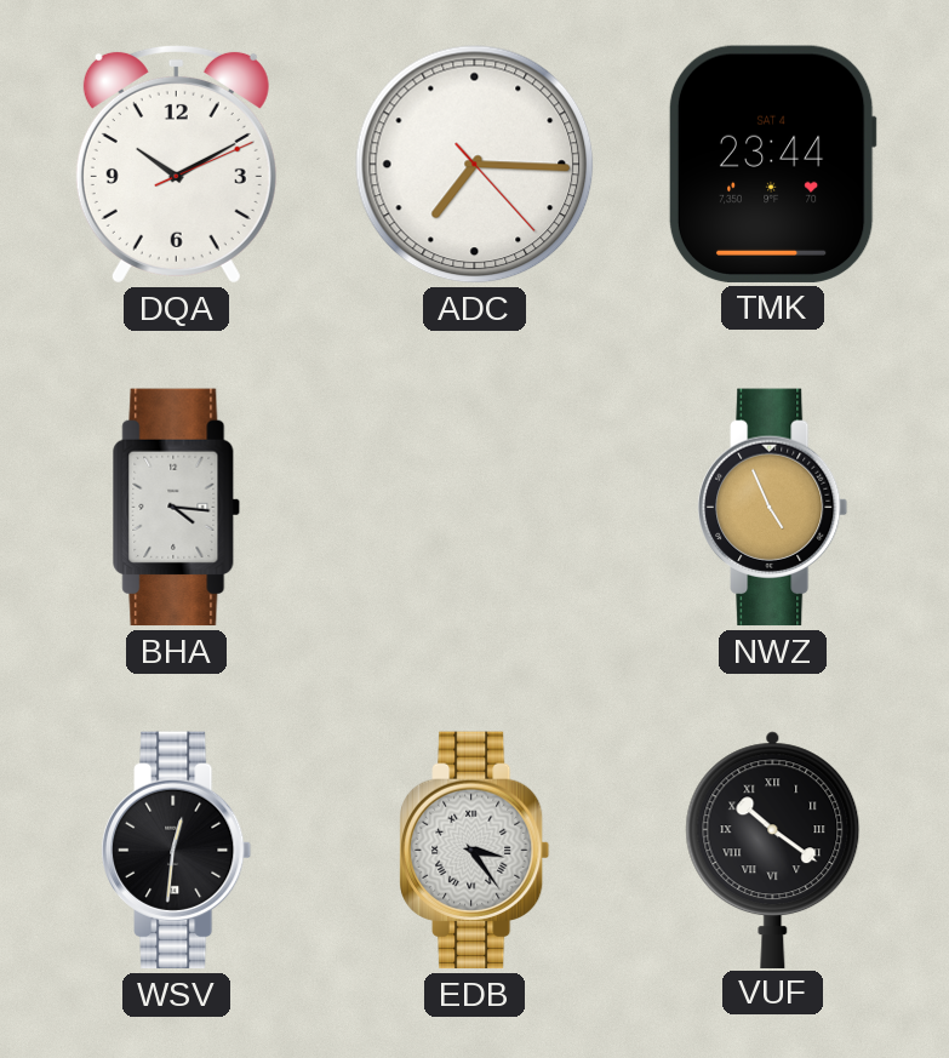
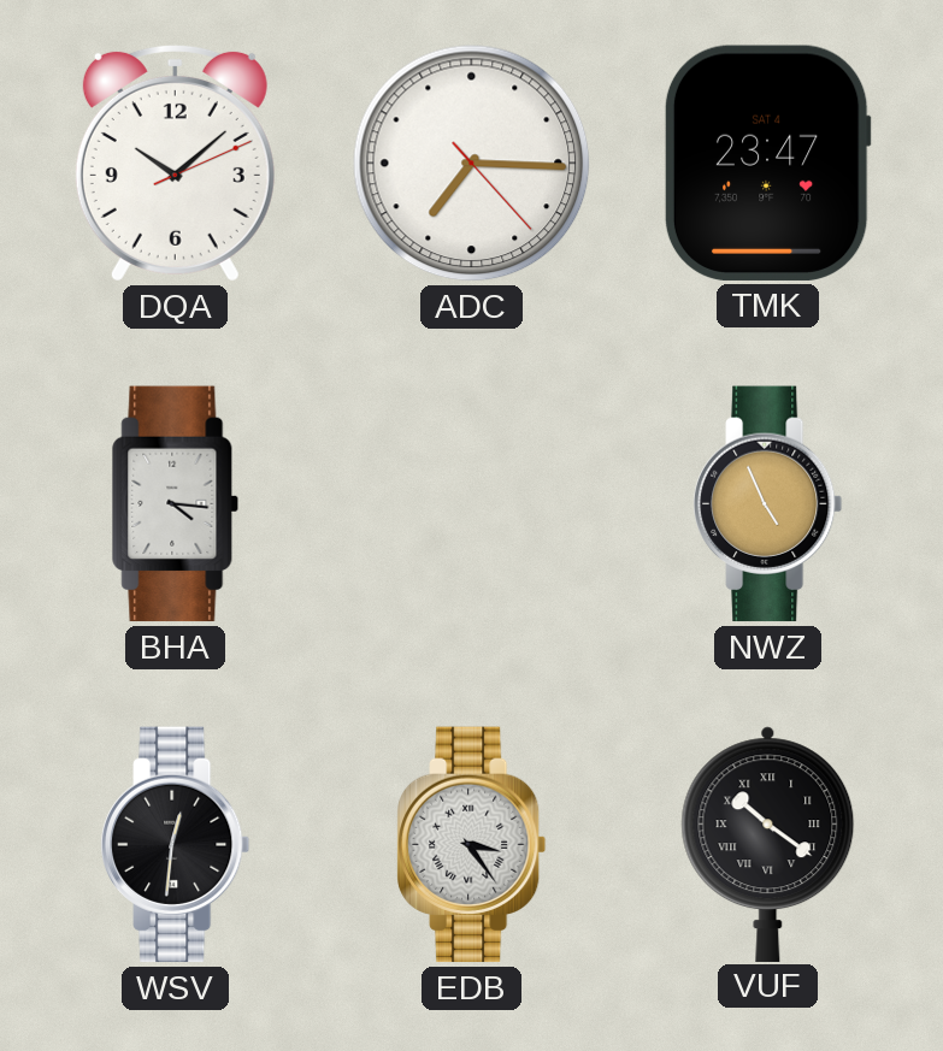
DQA: 10:10 -> 10:08
TMK: 23:44 -> 23:47
